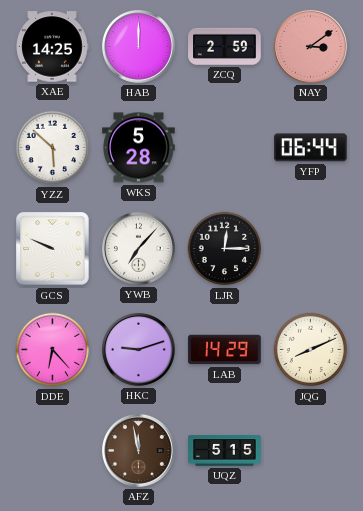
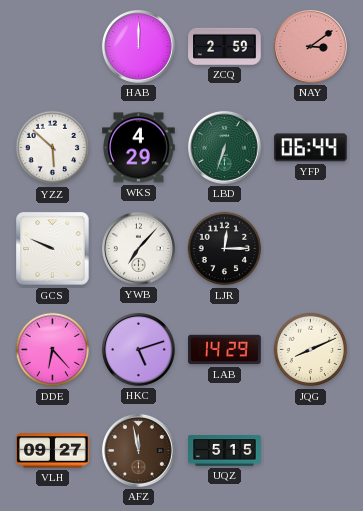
XAE: 14:25 -> none
WKS: 5:28 -> 4:29
LBD: none -> 6:33
HKC: 9:12 -> 5:12
VLH: none -> 09:27
